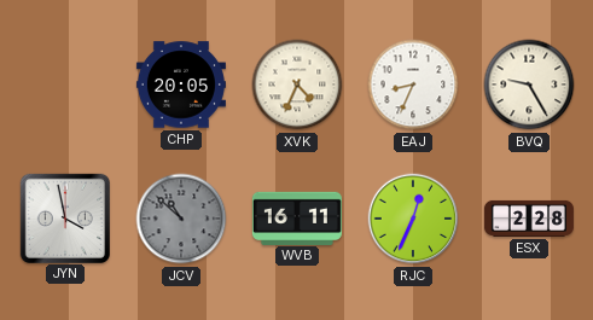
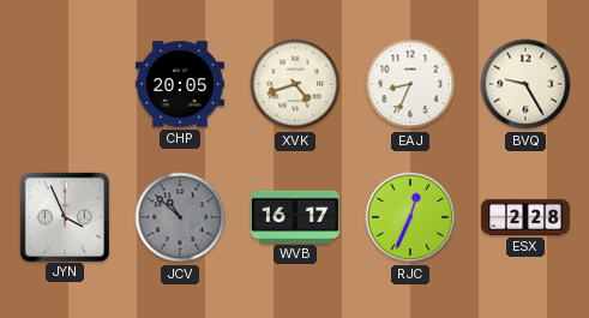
XVK: 4:34 -> 4:42
JYN: 3:58 -> 3:56
WVB: 16:11 -> 16:17
